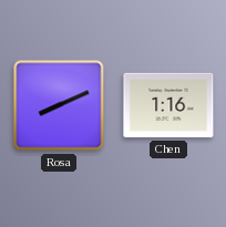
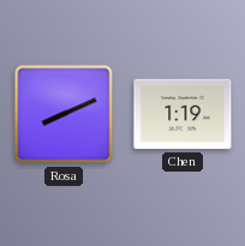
Chen: 1:16 -> 1:19
